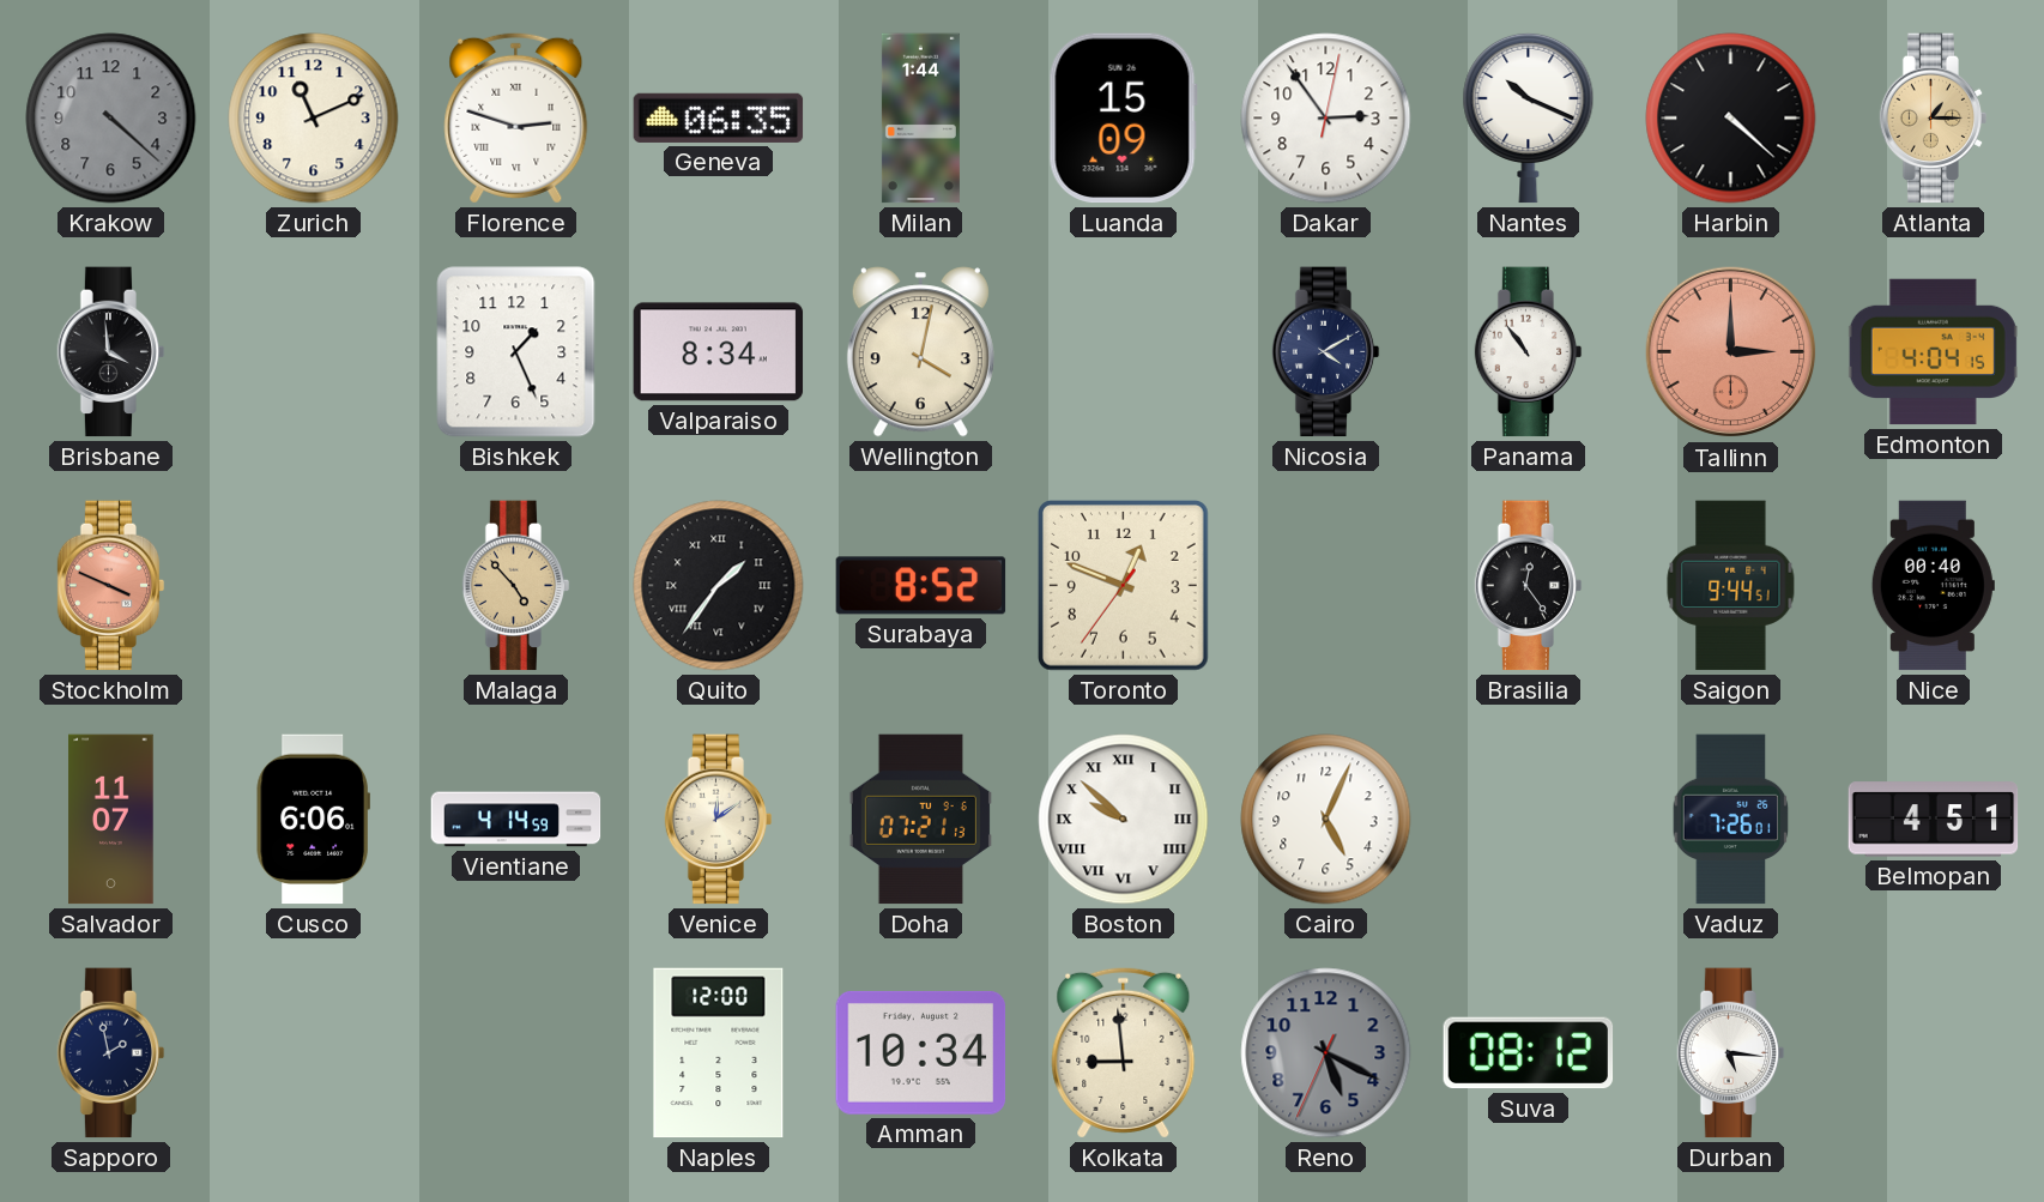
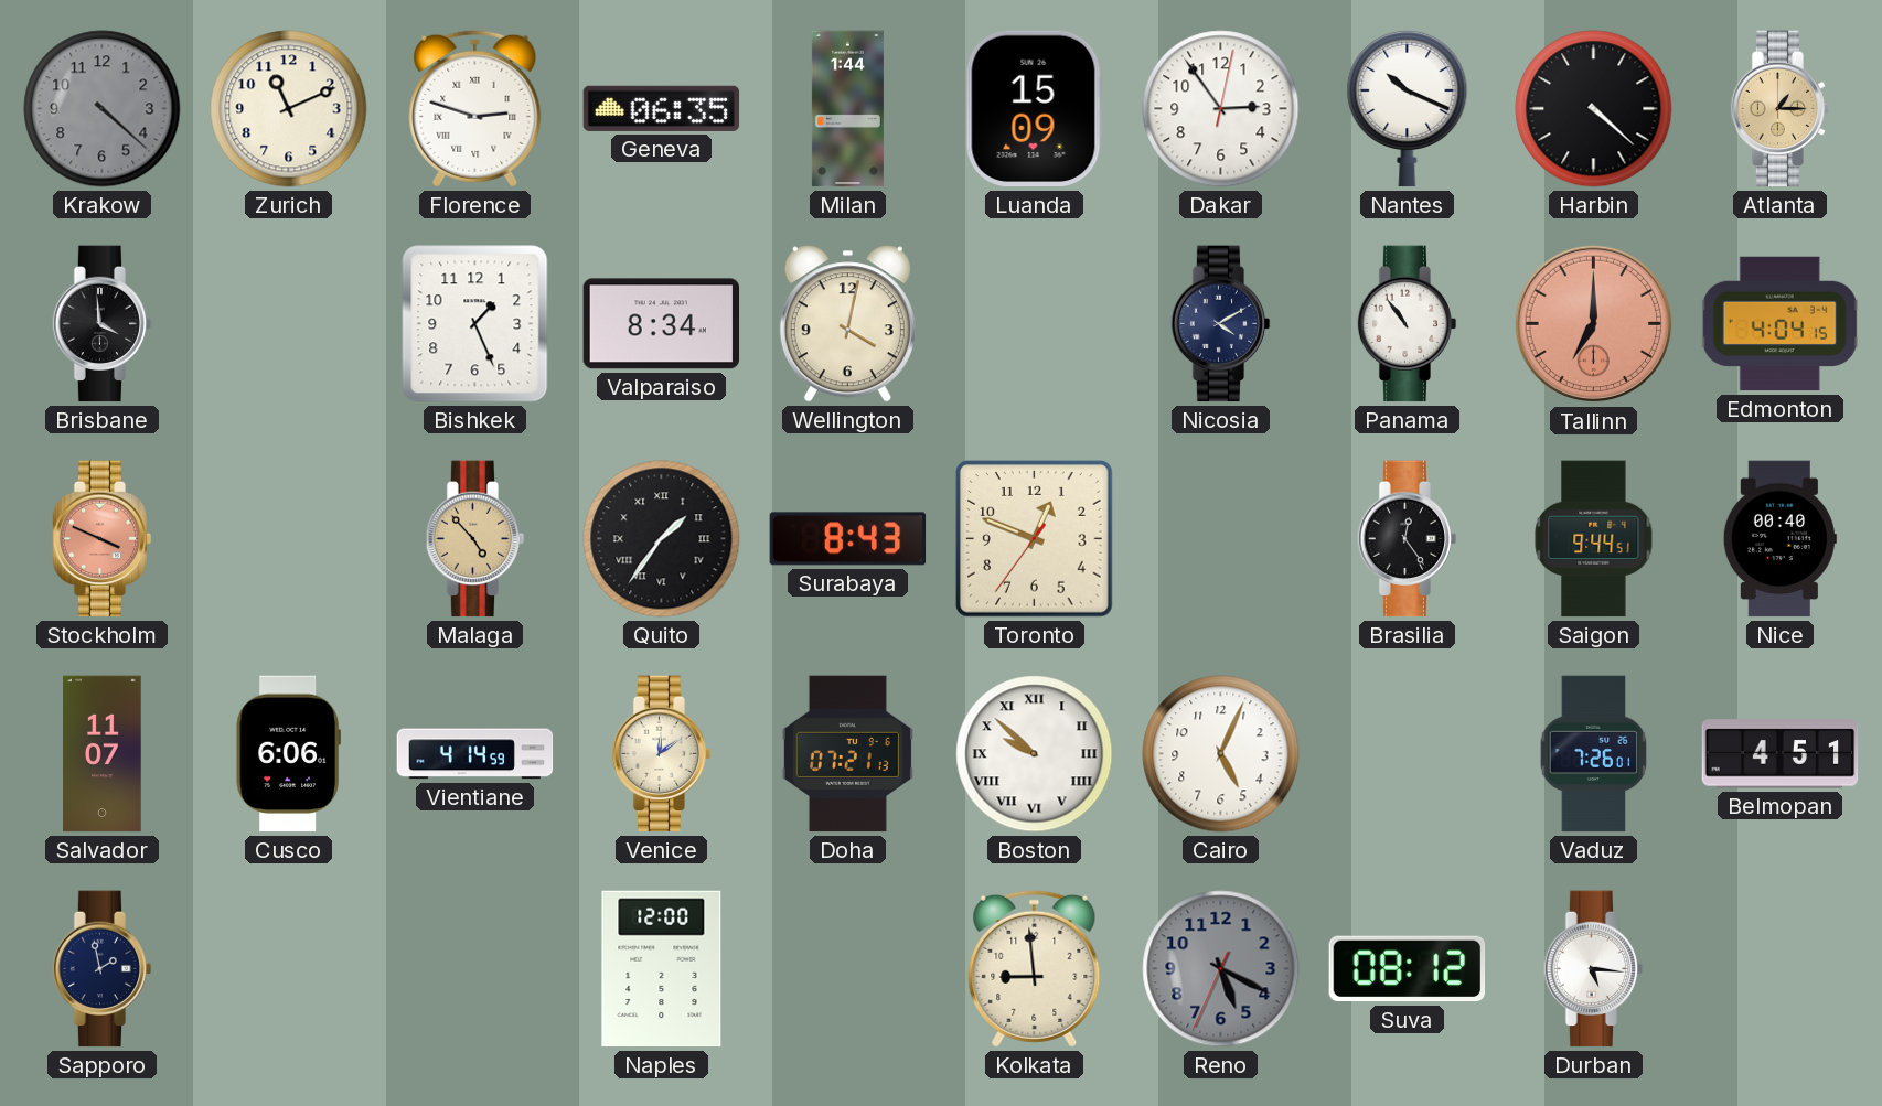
Tallinn: 3:00 -> 7:00
Surabaya: 8:52 -> 8:43
Amman: 10:34 -> none
